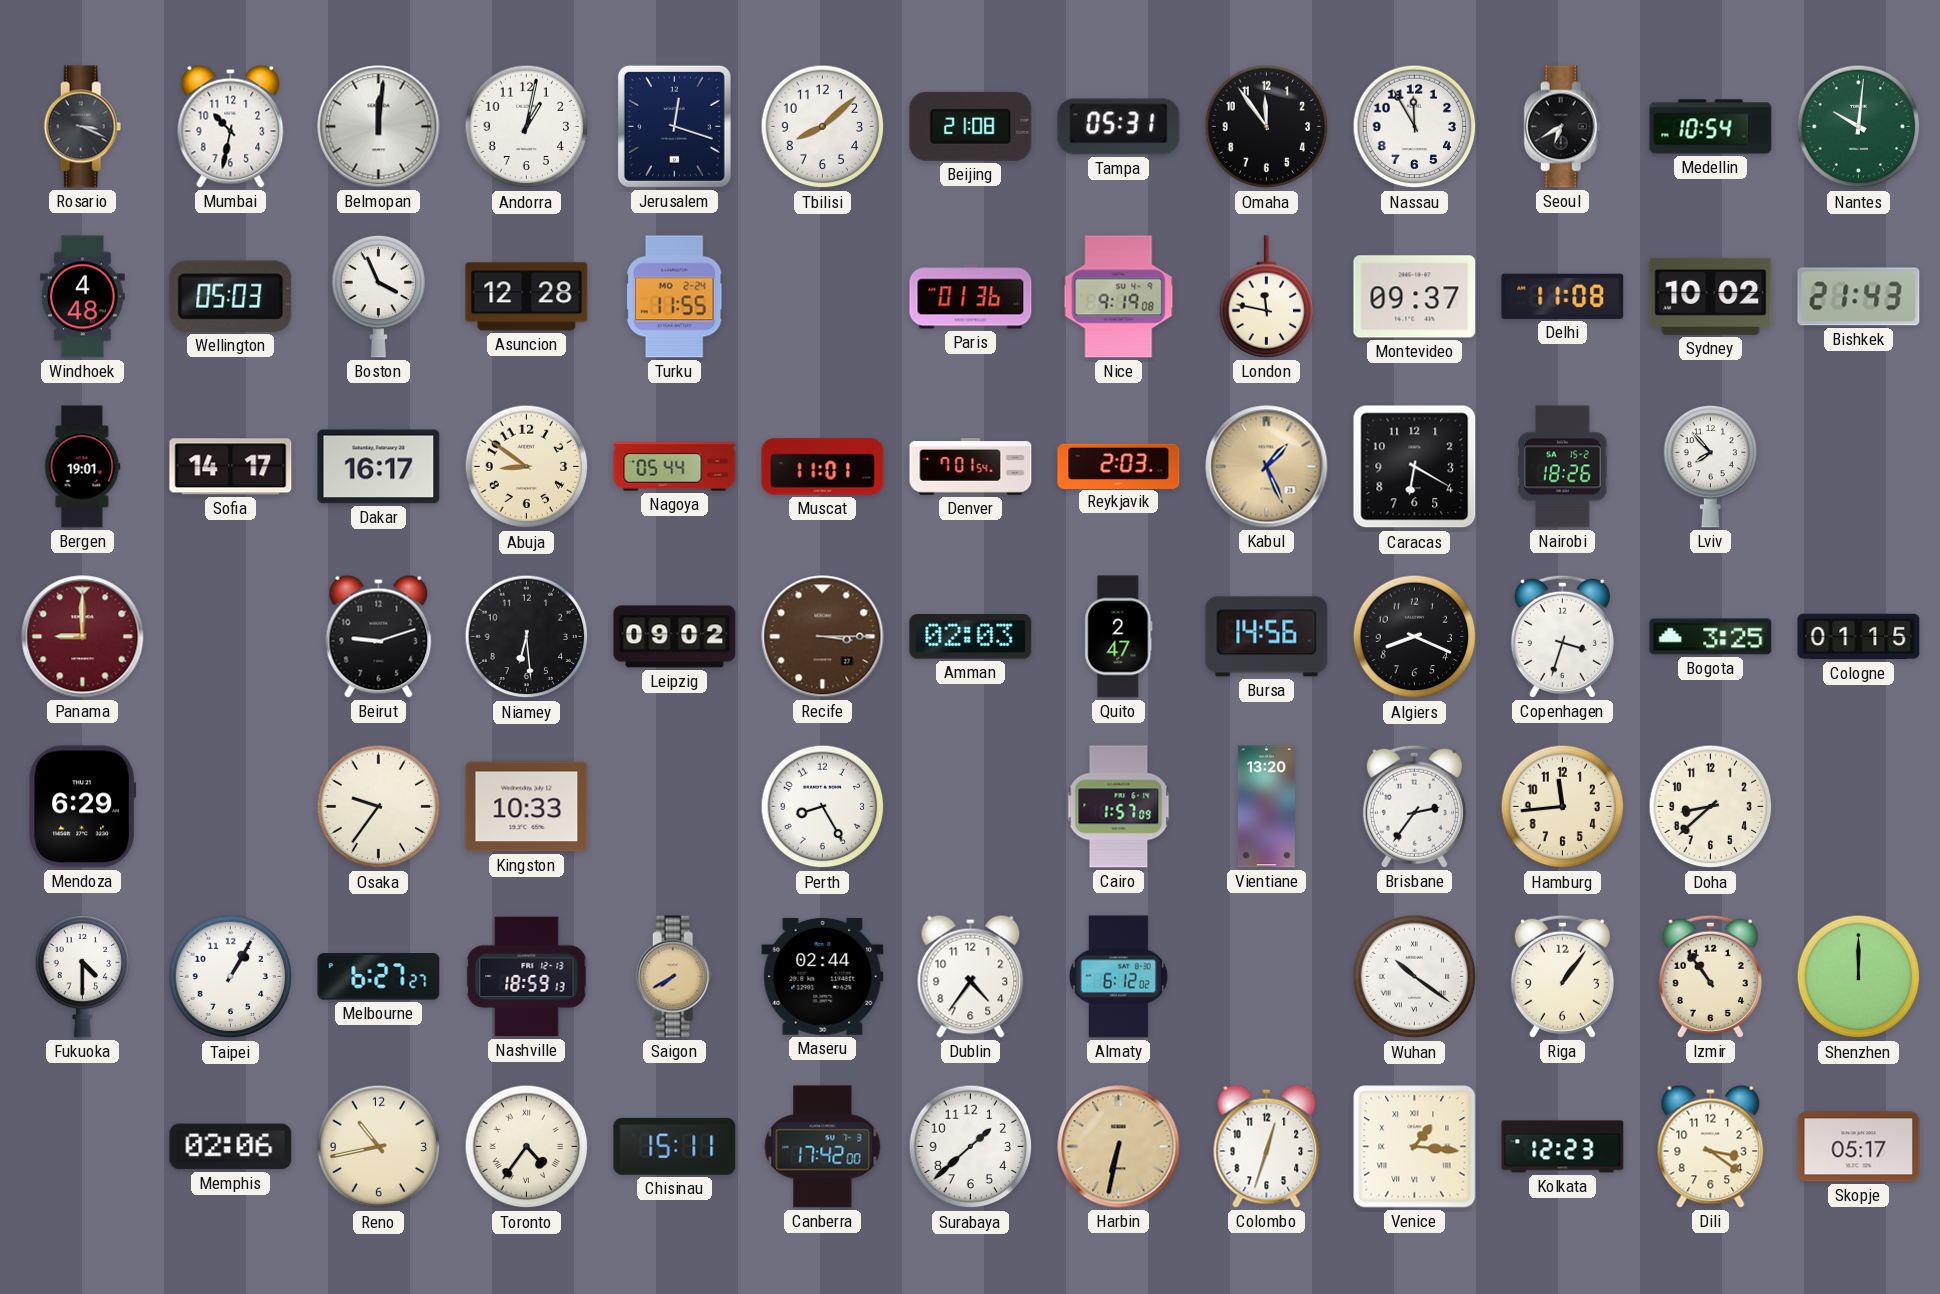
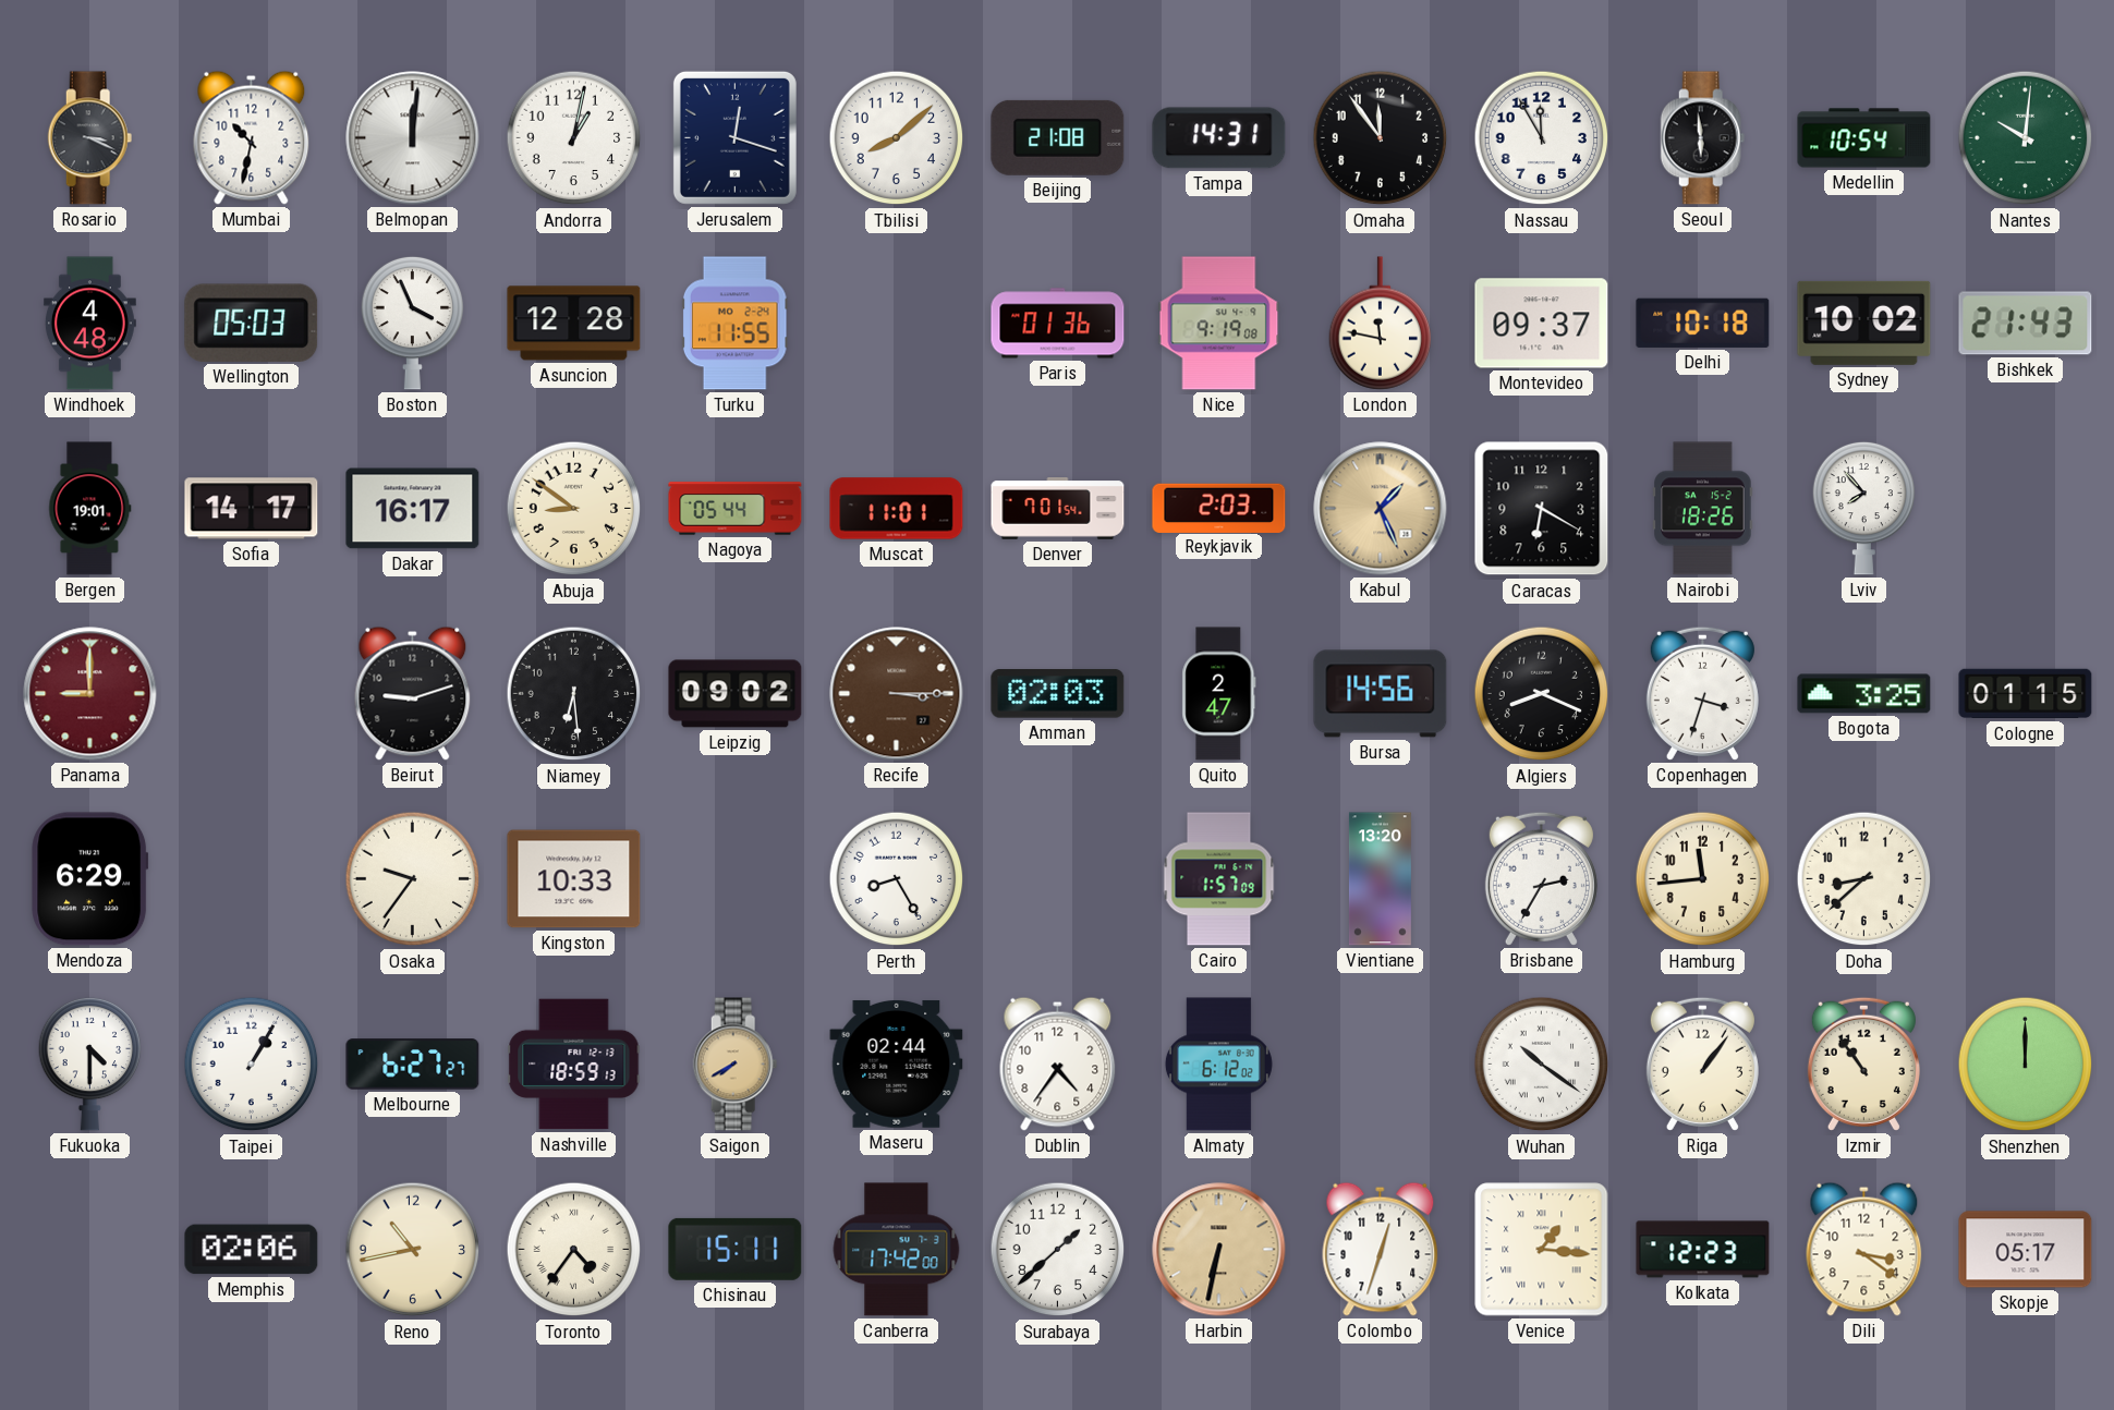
Tampa: 05:31 -> 14:31
Seoul: 6:40 -> 5:59
Delhi: 11:08 -> 10:18
Brisbane: 2:36 -> 2:35
